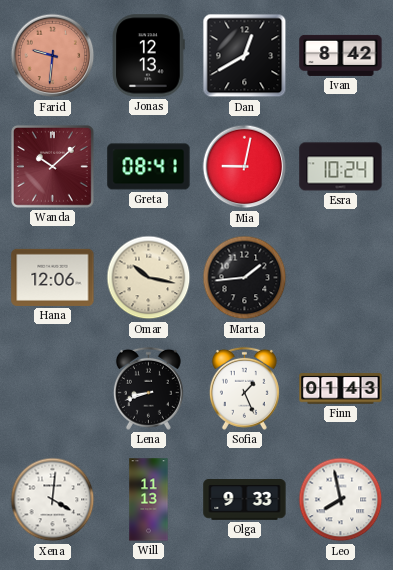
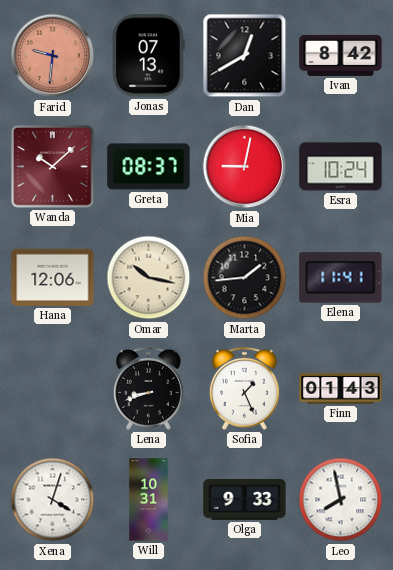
Jonas: 12:13 -> 07:13
Greta: 08:41 -> 08:37
Elena: none -> 11:41
Xena: 4:01 -> 4:03
Will: 11:13 -> 10:31
